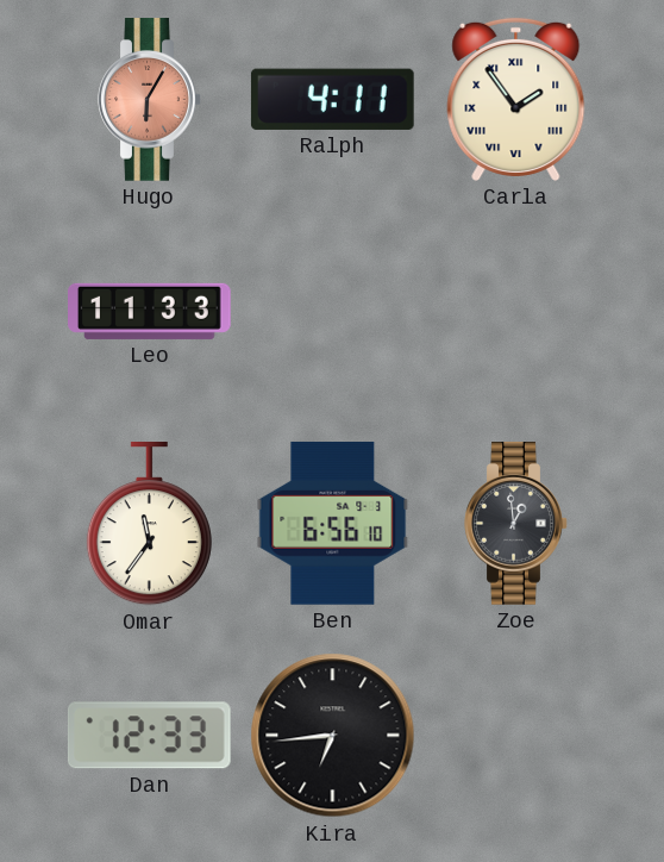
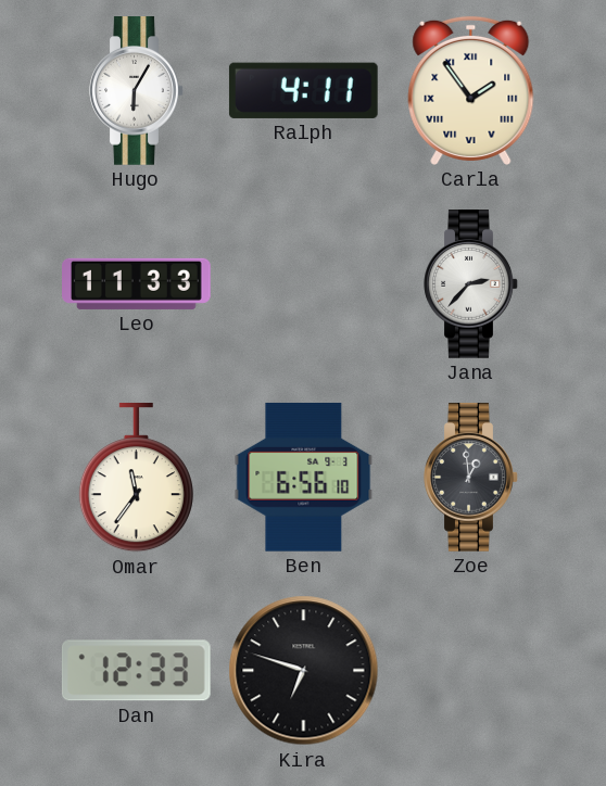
Hugo dial: salmon -> white
Jana: none -> 2:37
Kira: 6:44 -> 6:48
